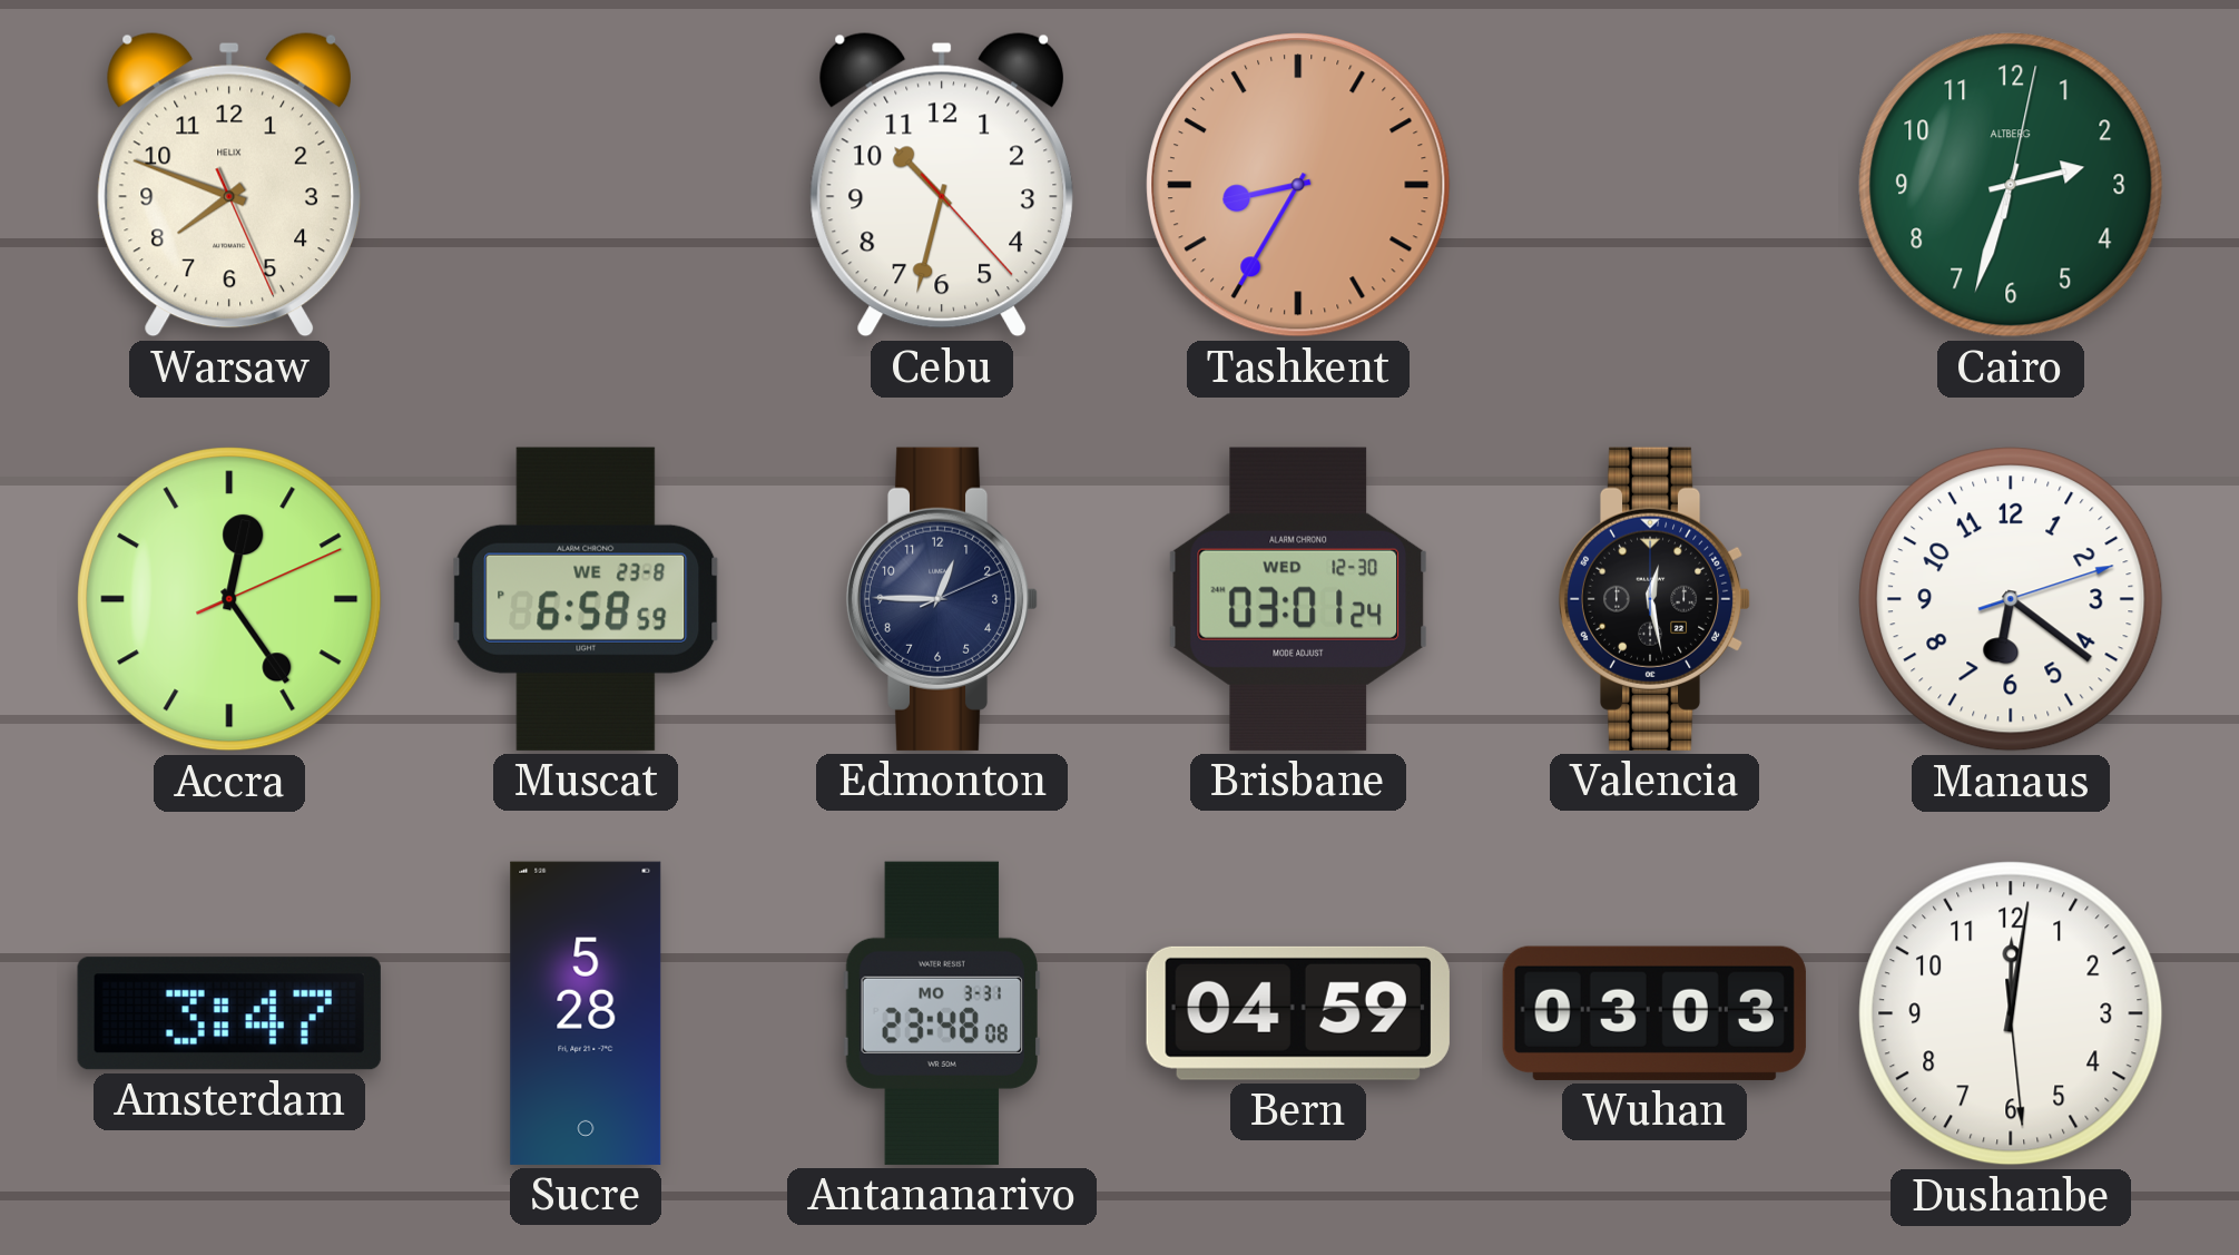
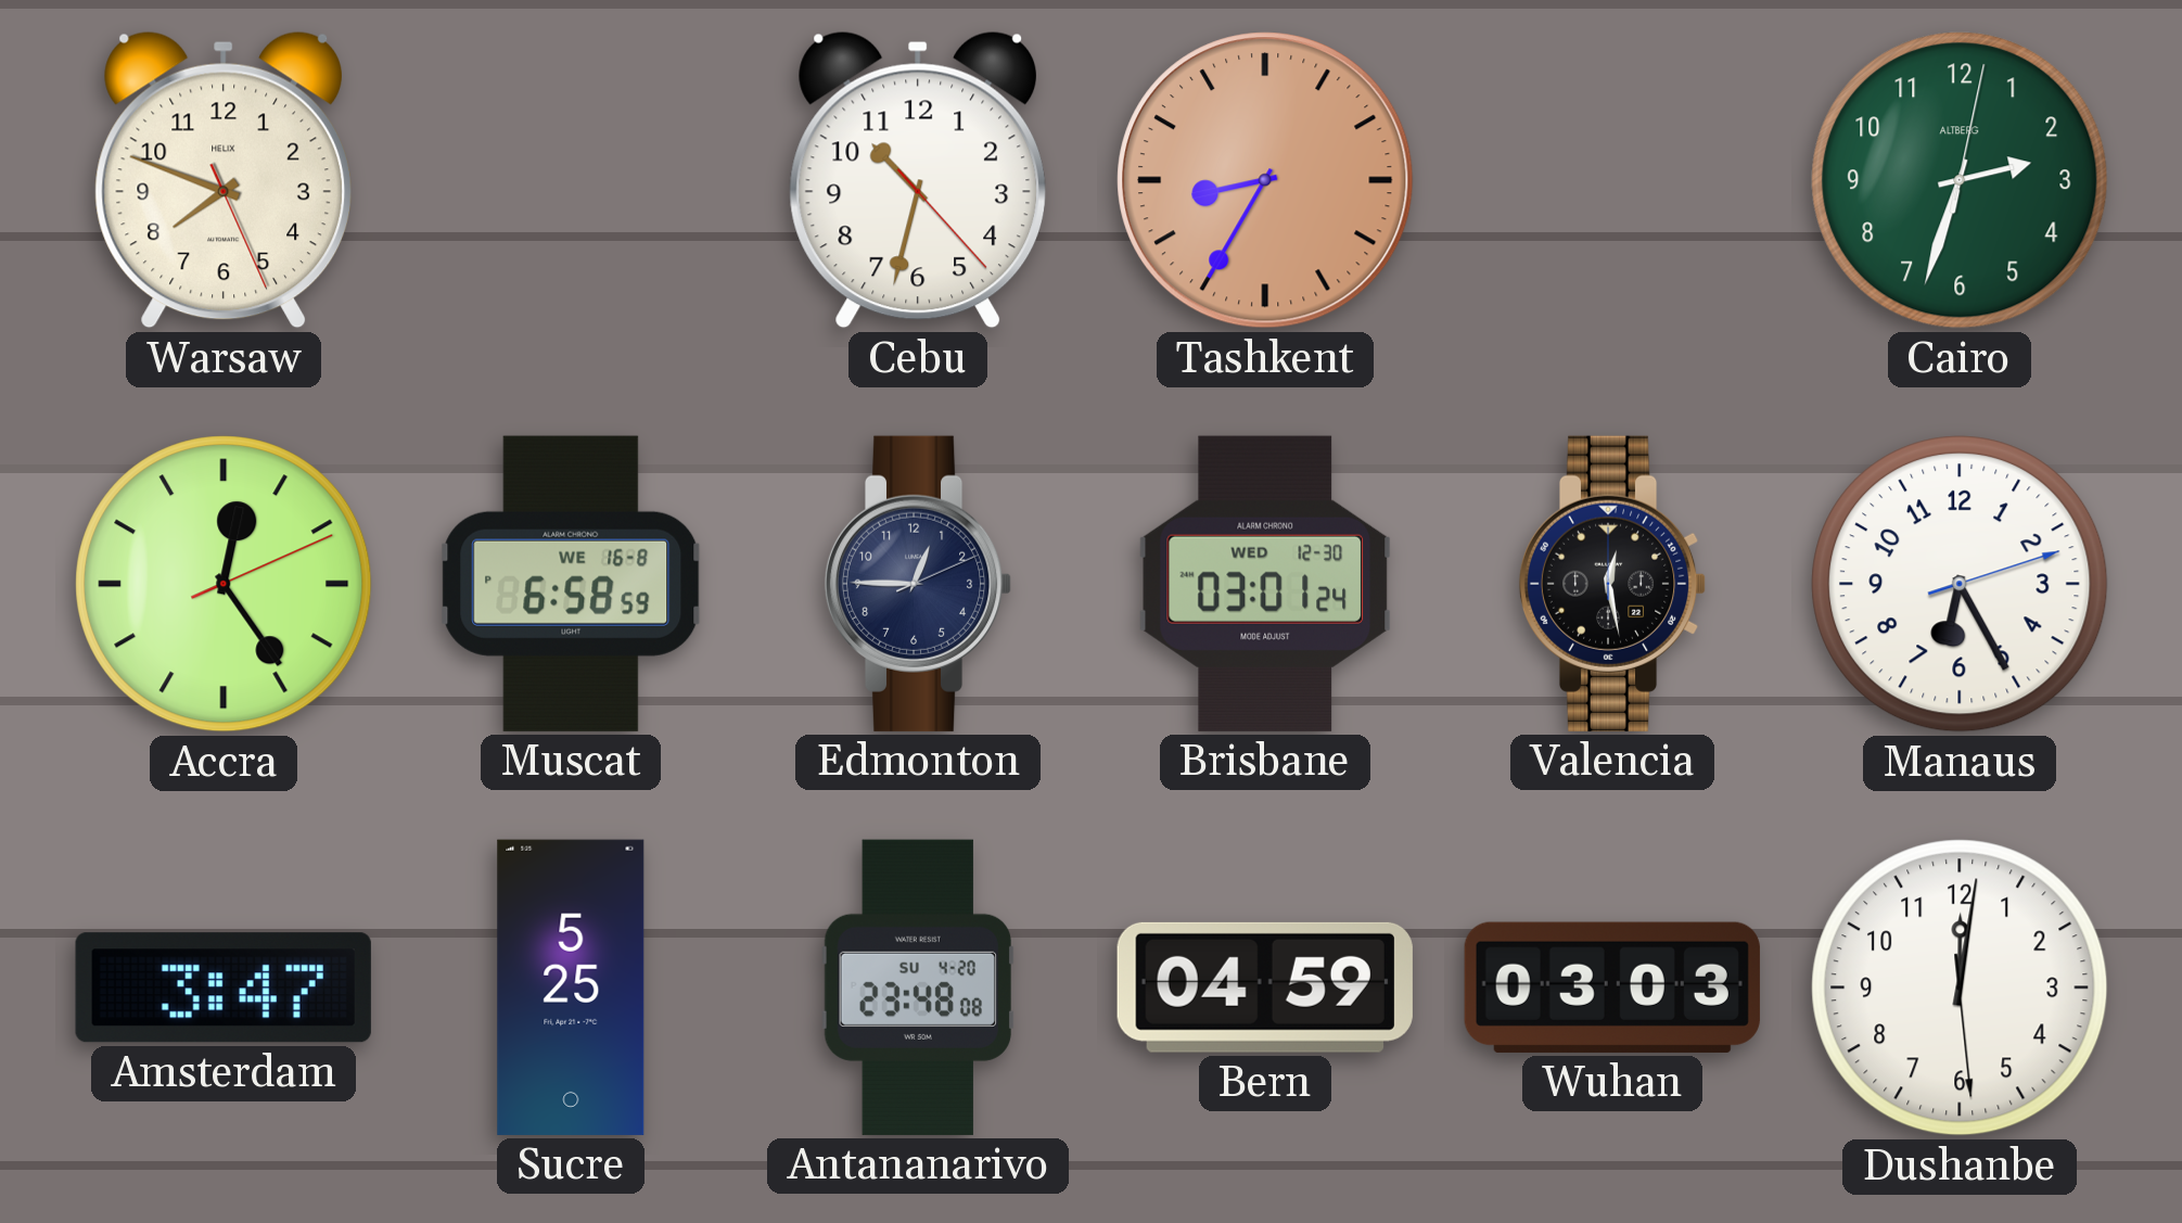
Muscat date: WE 23-8 -> WE 16-8
Manaus: 6:21 -> 6:25
Sucre: 5:28 -> 5:25
Antananarivo date: MO 3-31 -> SU 4-20
